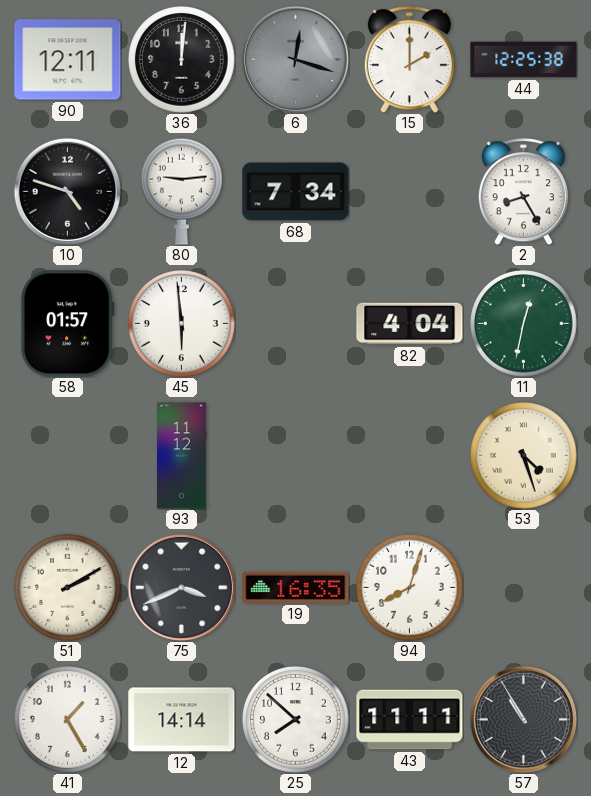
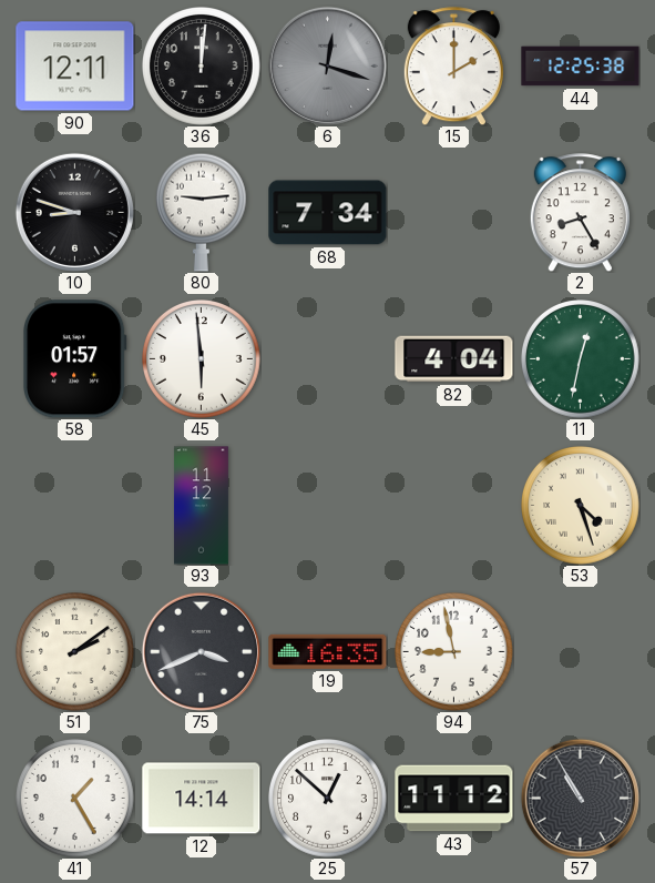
10: 4:48 -> 8:48
51: 2:10 -> 2:09
94: 8:03 -> 8:58
25: 7:52 -> 12:52
43: 11:11 -> 11:12
